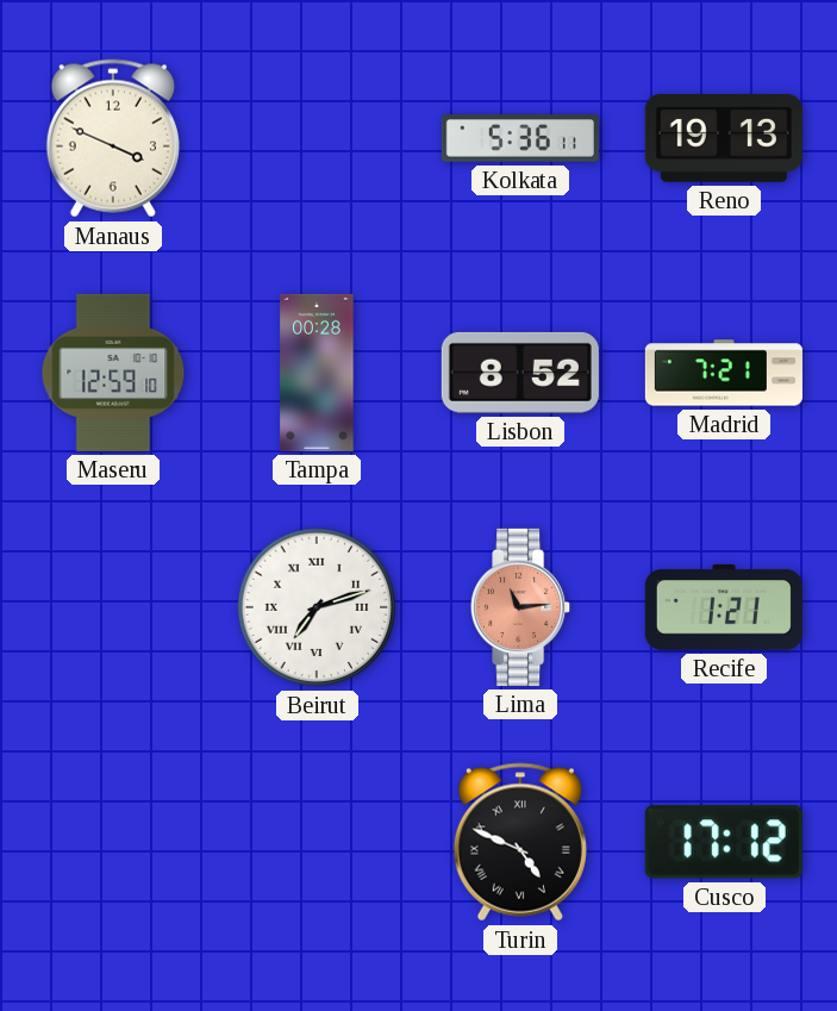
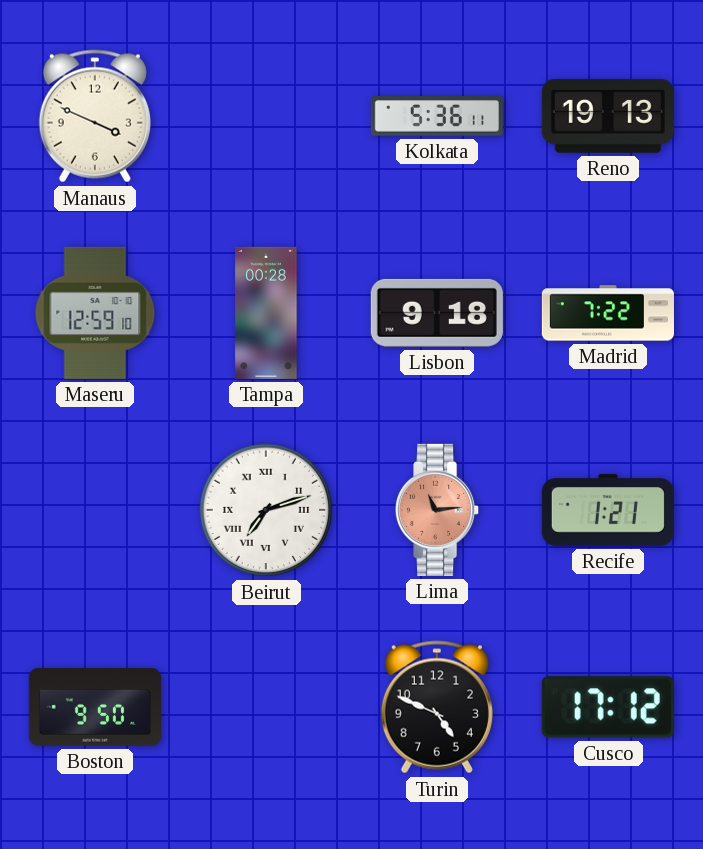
Lisbon: 8:52 -> 9:18
Madrid: 7:21 -> 7:22
Boston: none -> 9:50
Turin numerals: Roman -> Arabic
